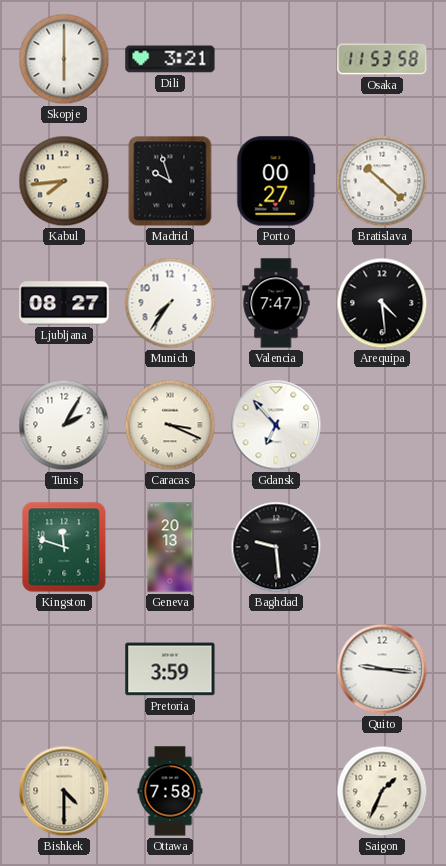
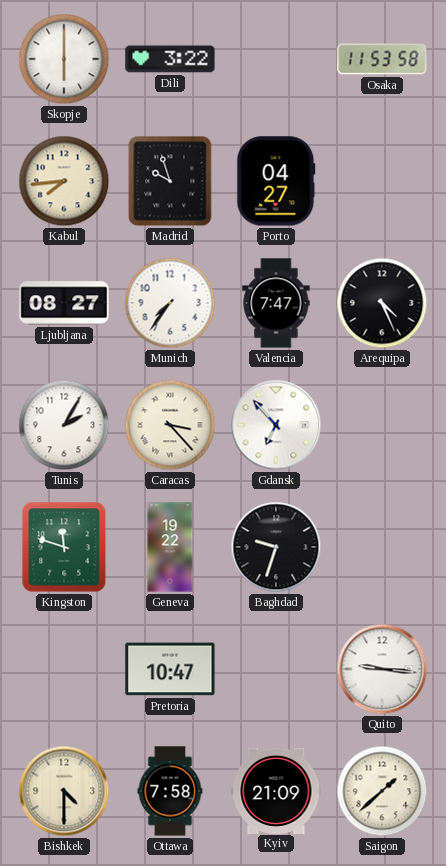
Dili: 3:21 -> 3:22
Porto: 00:27 -> 04:27
Bratislava: 10:22 -> none
Arequipa: 4:29 -> 4:26
Caracas: 3:19 -> 3:23
Geneva: 20:13 -> 19:22
Baghdad: 9:29 -> 9:33
Pretoria: 3:59 -> 10:47
Kyiv: none -> 21:09
Saigon: 1:34 -> 1:38
